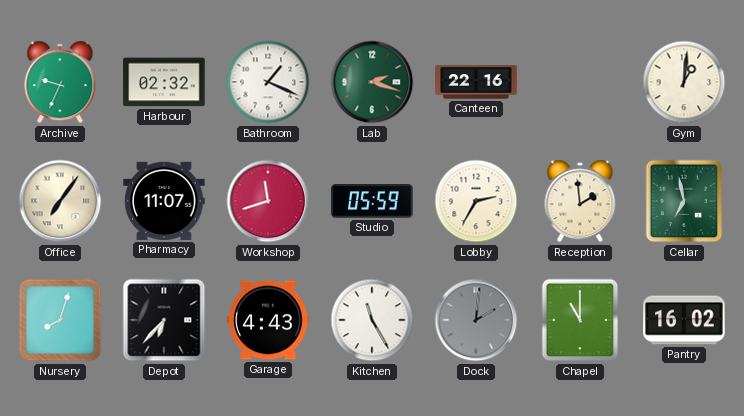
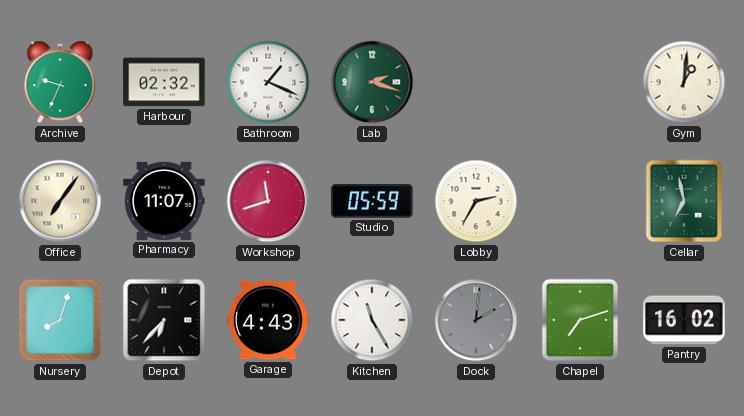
Canteen: 22:16 -> none
Reception: 1:59 -> none
Chapel: 11:00 -> 7:12
